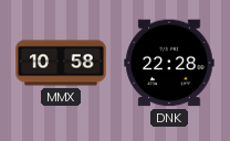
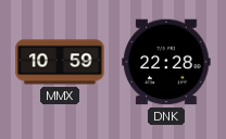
MMX: 10:58 -> 10:59
